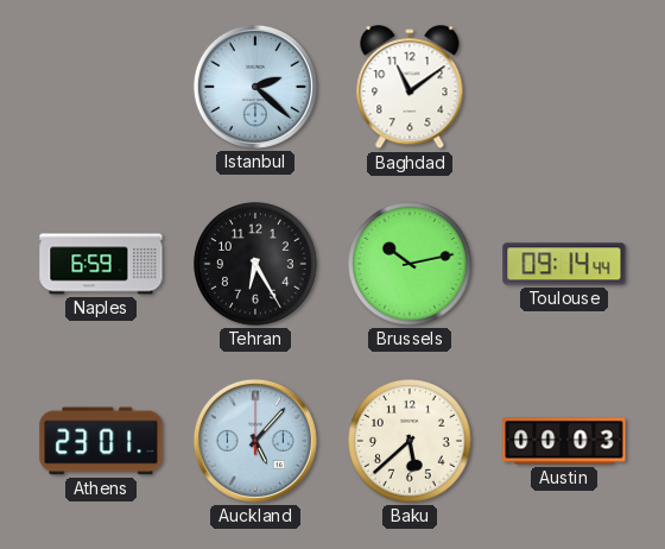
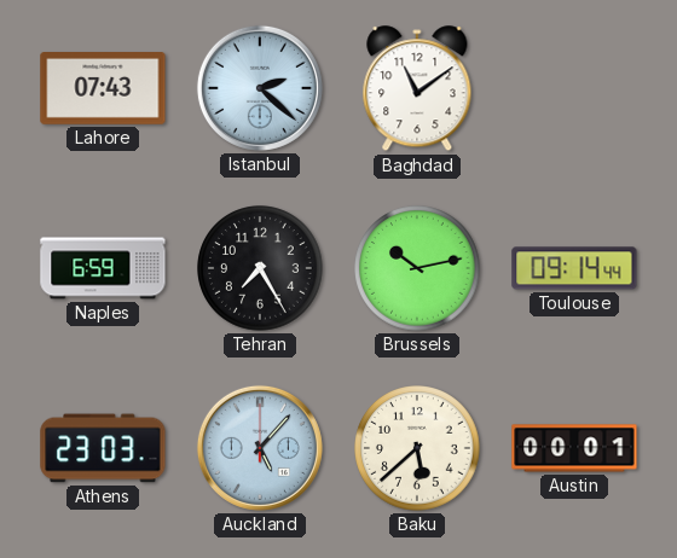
Lahore: none -> 07:43
Tehran: 6:25 -> 7:25
Athens: 23:01 -> 23:03
Austin: 00:03 -> 00:01
